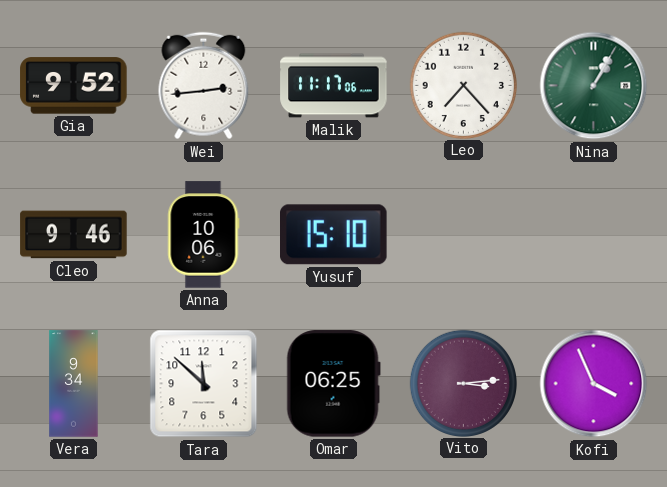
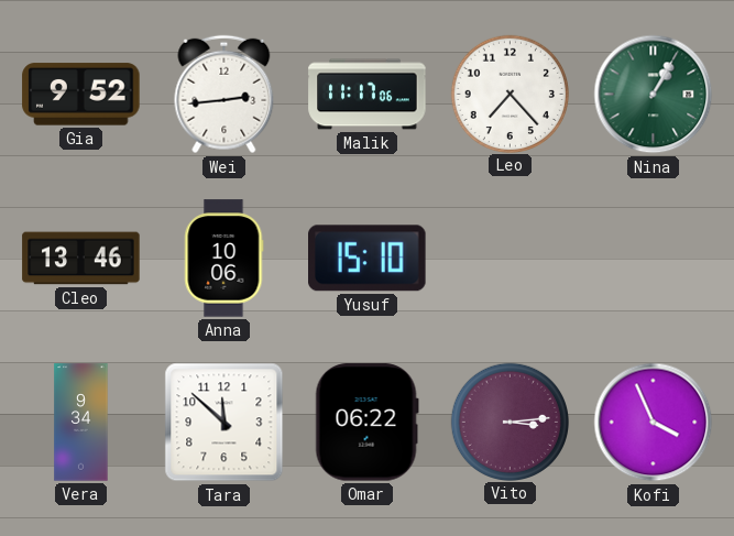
Cleo: 9:46 -> 13:46
Omar: 06:25 -> 06:22
